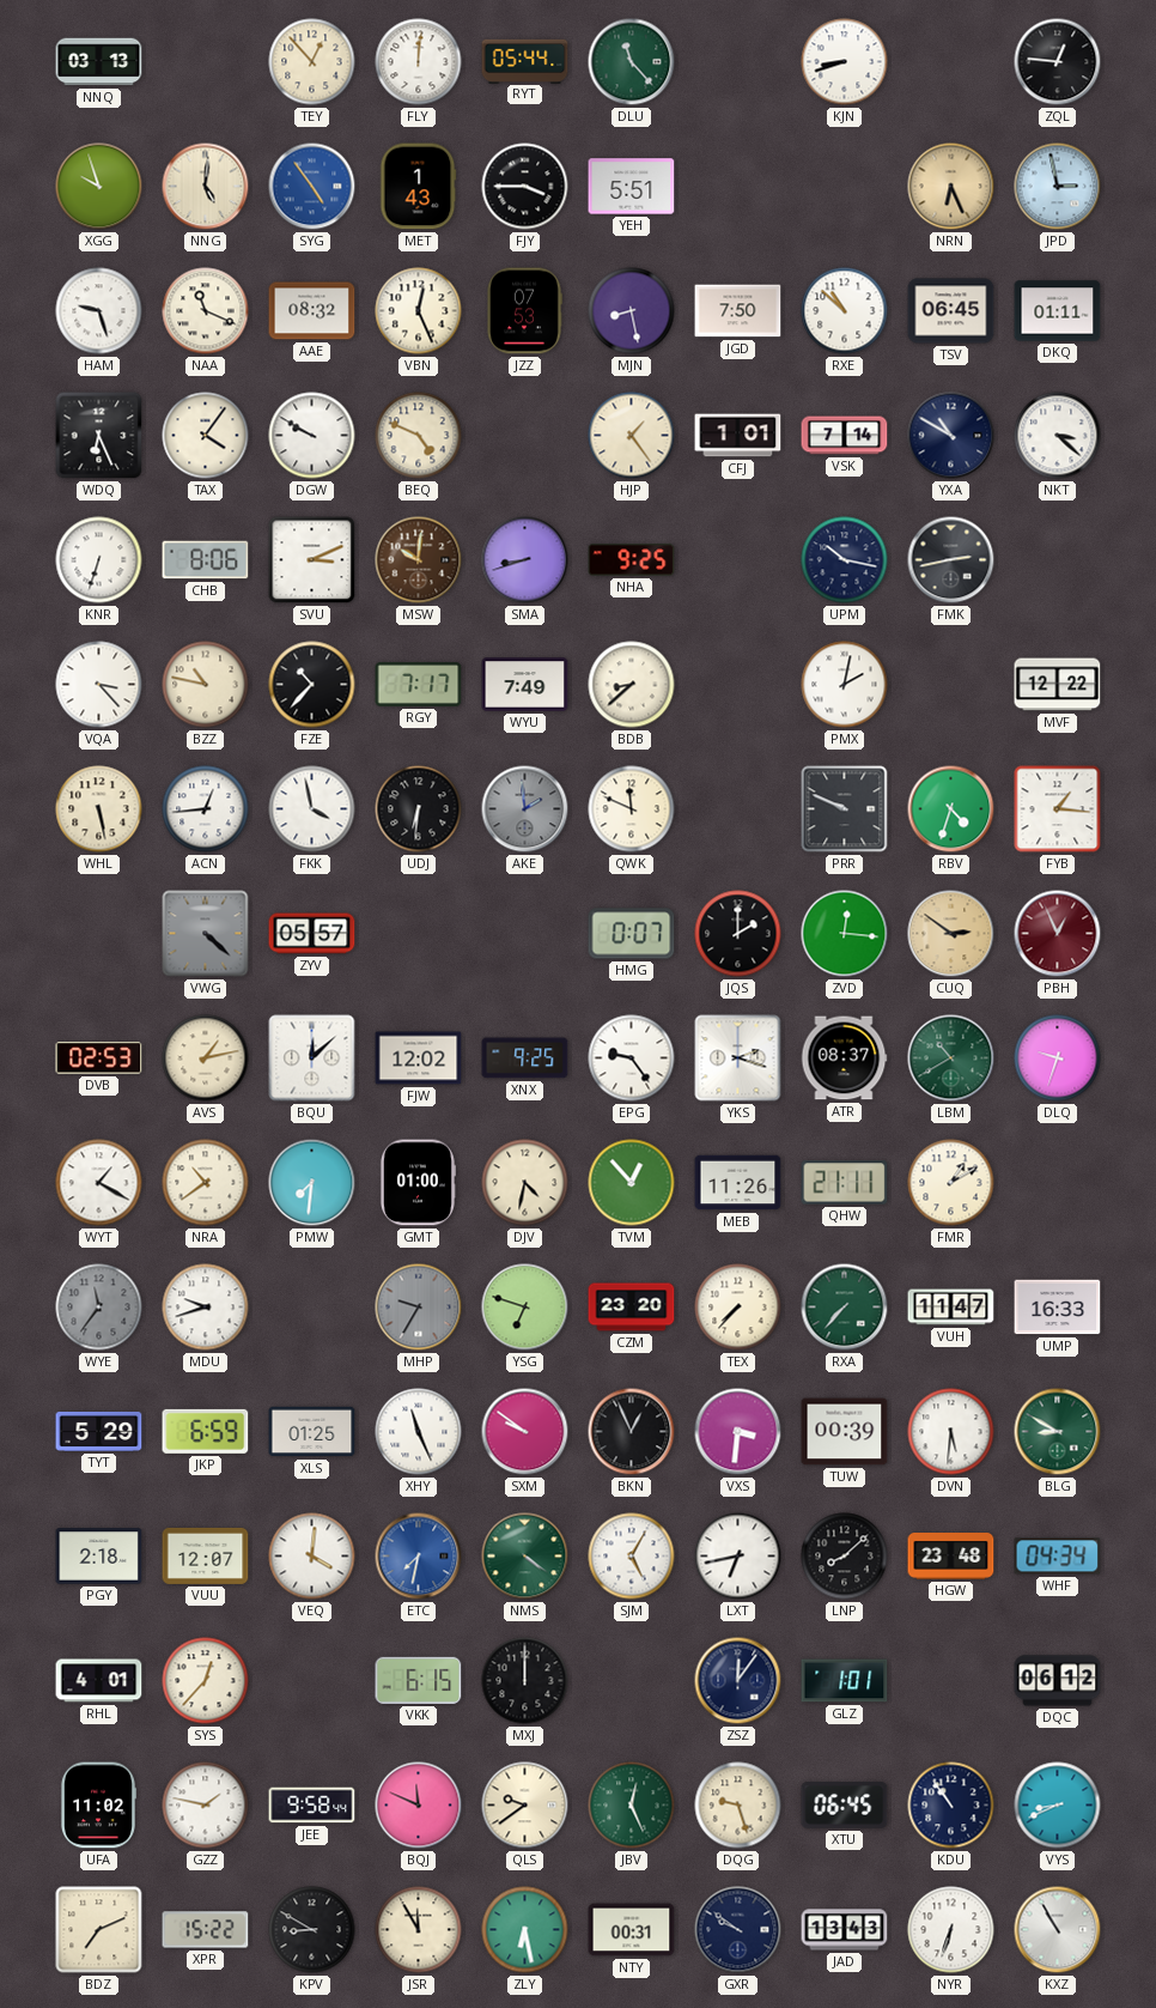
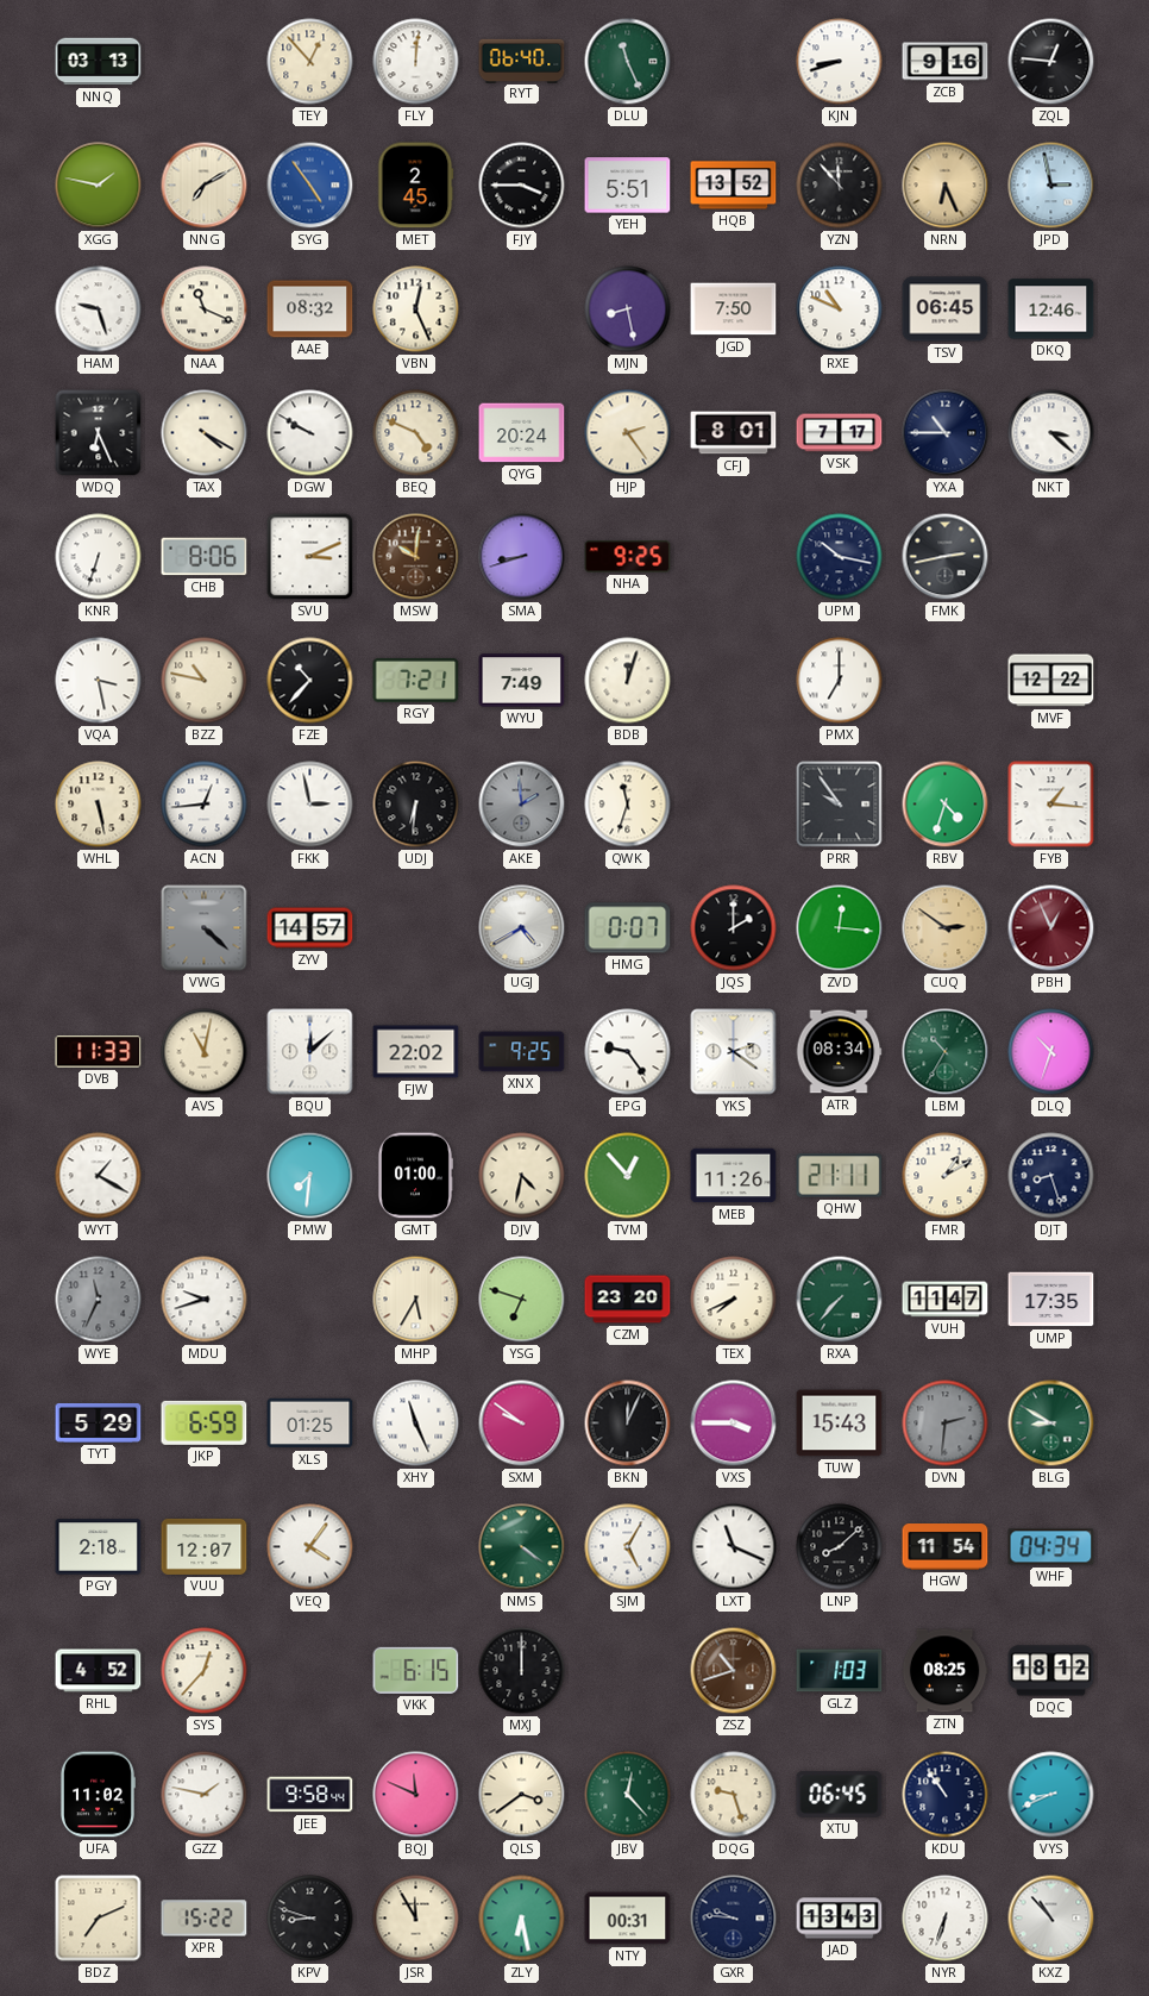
RYT: 05:44 -> 06:40
DLU: 11:23 -> 11:26
ZCB: none -> 9:16
XGG: 9:57 -> 1:47
NNG: 5:01 -> 7:10
MET: 1:43 -> 2:45
HQB: none -> 13:52
YZN: none -> 11:53
JZZ: 07:53 -> none
RXE: 10:52 -> 10:49
DKQ: 01:11 -> 12:46
TAX: 4:06 -> 4:20
QYG: none -> 20:24
HJP: 1:24 -> 2:24
CFJ: 1:01 -> 8:01
VSK: 7:14 -> 7:17
YXA: 10:50 -> 10:45
VQA: 3:23 -> 3:28
RGY: 7:17 -> 7:21
BDB: 8:38 -> 12:03
PMX: 2:02 -> 7:00
FKK: 3:58 -> 2:58
QWK: 11:49 -> 11:33
PRR: 9:49 -> 9:54
ZYV: 05:57 -> 14:57
UGJ: none -> 4:40
DVB: 02:53 -> 11:33
AVS: 1:13 -> 11:02
FJW: 12:02 -> 22:02
YKS: 2:18 -> 2:21
ATR: 08:37 -> 08:34
LBM: 10:40 -> 10:35
DLQ: 9:33 -> 10:33
NRA: 10:39 -> none
DJT: none -> 8:27
WYE: 11:36 -> 11:34
MHP: 9:35 -> 5:35
MHP dial: grey -> cream
TEX: 7:37 -> 7:41
UMP: 16:33 -> 17:35
BKN: 12:56 -> 12:04
VXS: 3:31 -> 3:45
TUW: 00:39 -> 15:43
DVN: 5:31 -> 2:31
DVN dial: white -> grey
VEQ: 4:01 -> 4:06
ETC: 7:32 -> none
LXT: 6:43 -> 11:19
HGW: 23:48 -> 11:54
RHL: 4:01 -> 4:52
ZSZ: 12:06 -> 10:42
ZSZ dial: navy -> brown
GLZ: 1:01 -> 1:03
ZTN: none -> 08:25
DQC: 06:12 -> 18:12
QLS: 9:39 -> 3:39
JBV: 12:26 -> 12:23
KPV: 8:50 -> 8:48
GXR: 9:51 -> 9:46
KXZ: 10:55 -> 10:53
